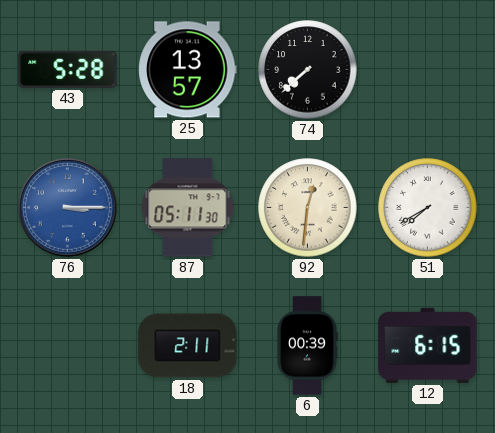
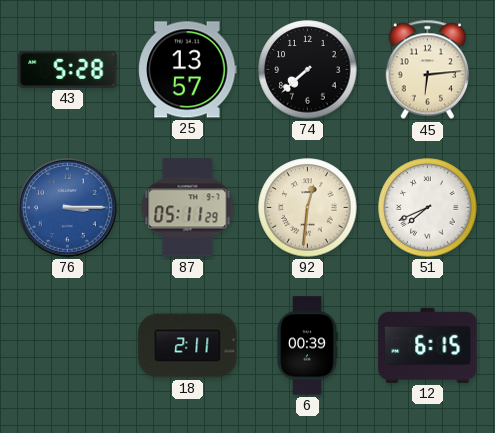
45: none -> 6:14
87: 05:11:30 -> 05:11:29
51: 7:40 -> 7:41
